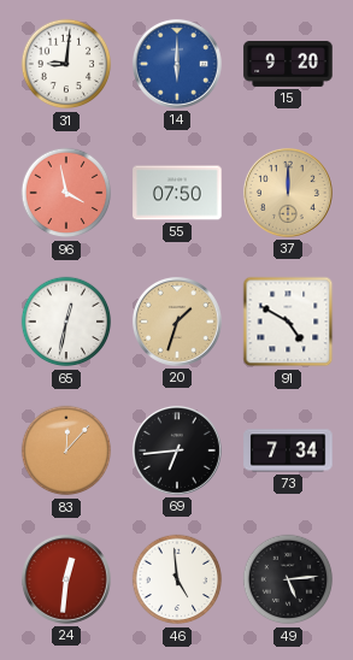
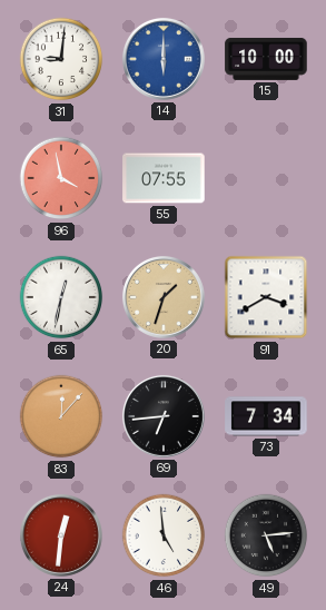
15: 9:20 -> 10:00
55: 07:50 -> 07:55
37: 12:00 -> none
91: 4:50 -> 3:40
